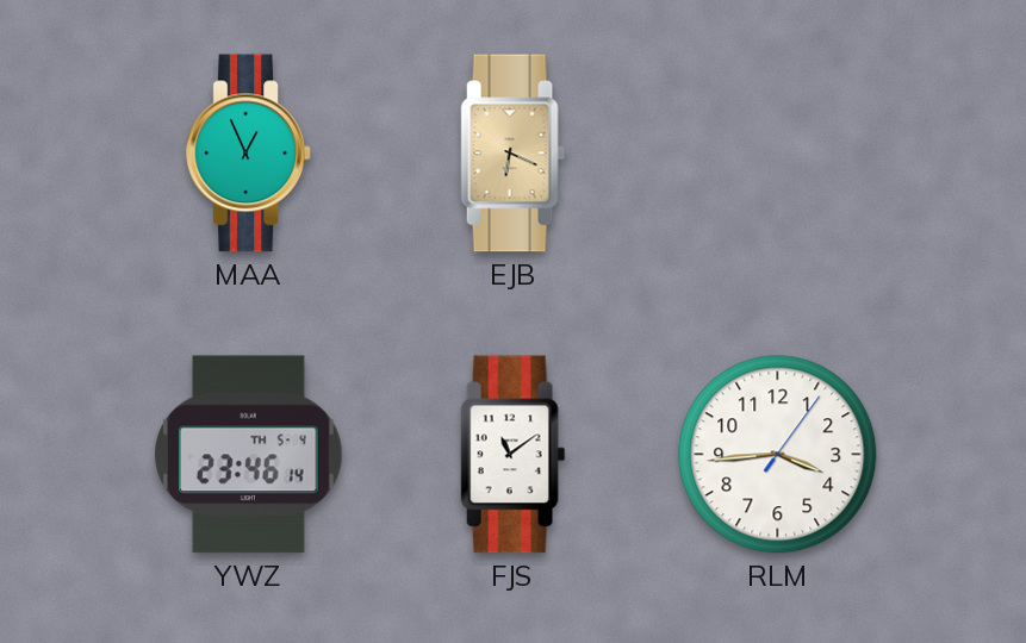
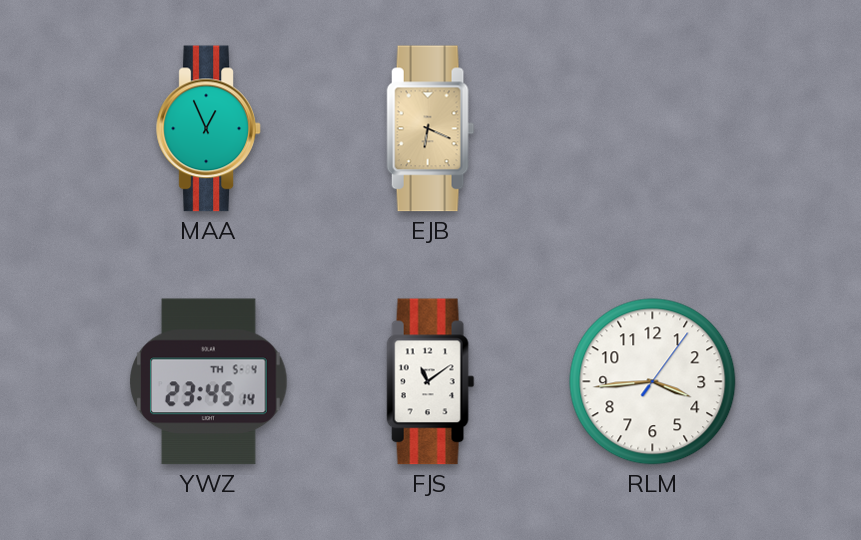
YWZ: 23:46 -> 23:45
